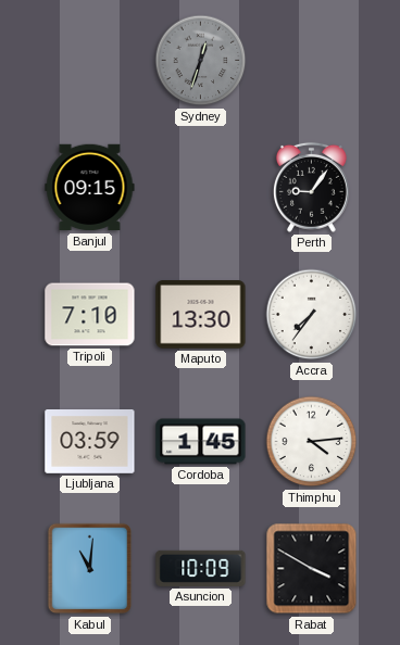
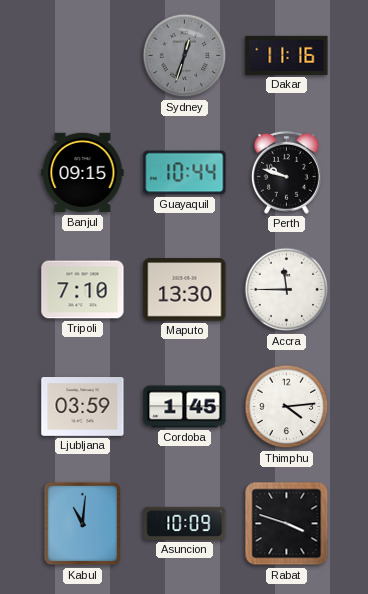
Dakar: none -> 11:16
Guayaquil: none -> 10:44
Perth: 9:06 -> 9:48
Accra: 7:36 -> 11:45
Rabat: 3:50 -> 3:48
